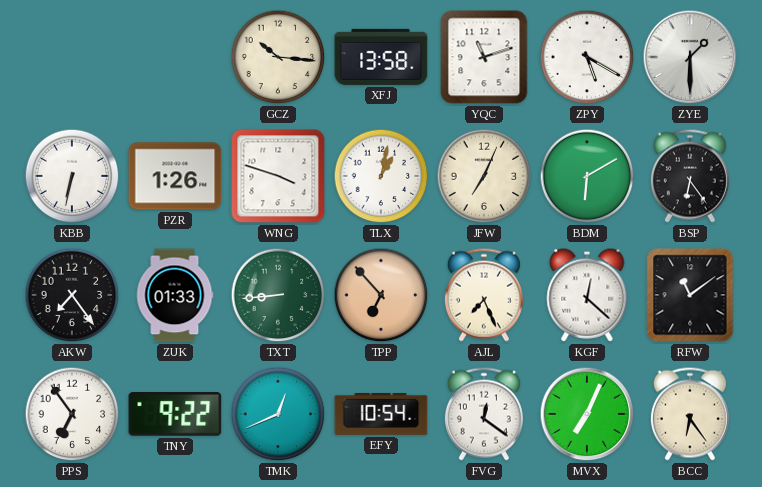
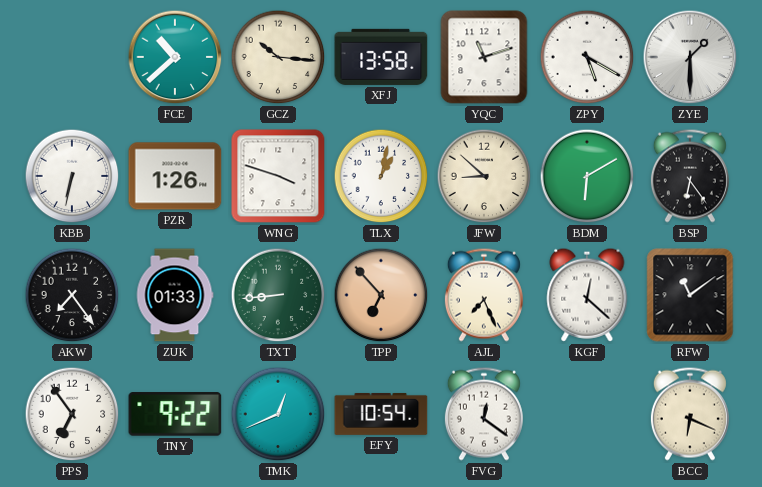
FCE: none -> 10:38
JFW: 7:04 -> 8:52
MVX: 7:04 -> none
BCC: 6:24 -> 6:19
